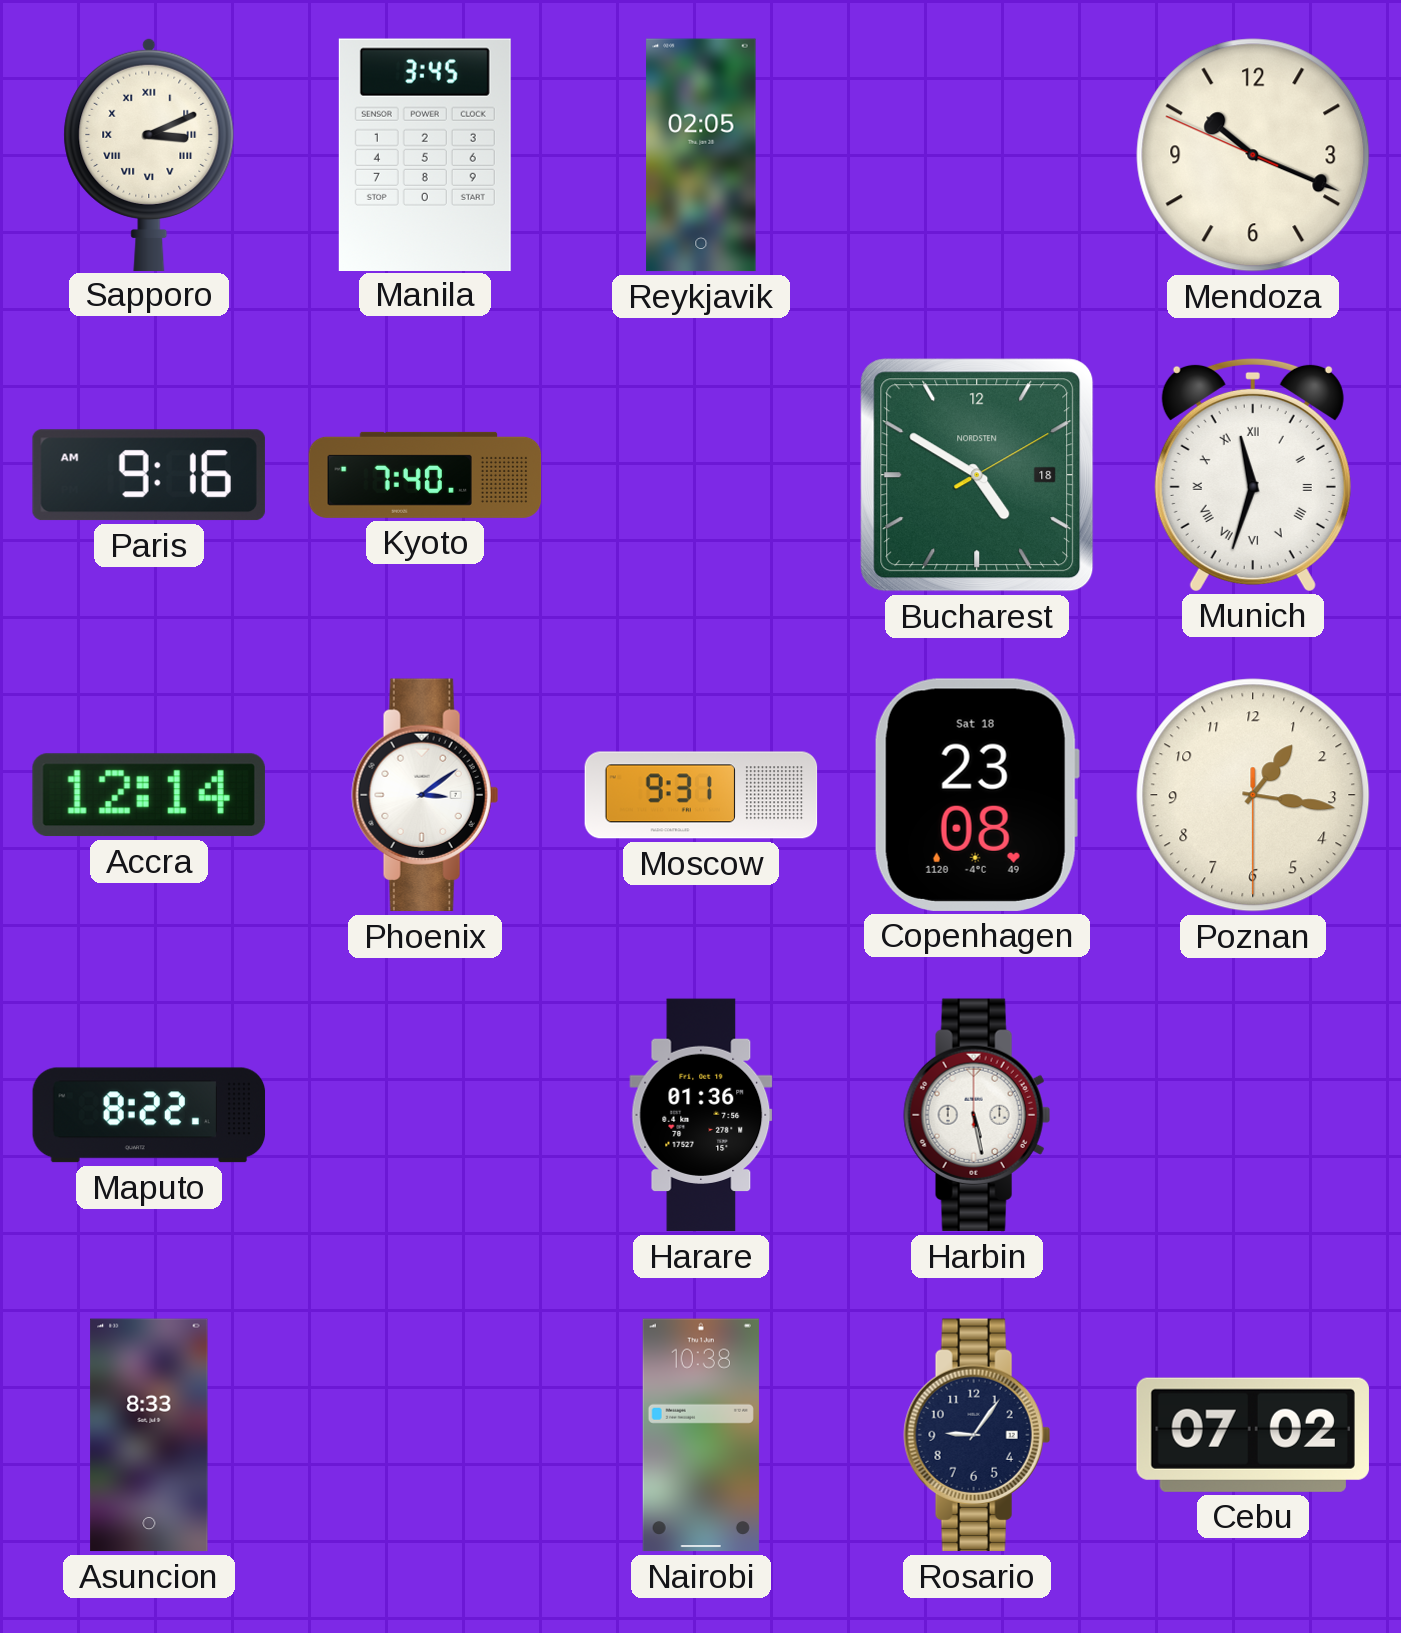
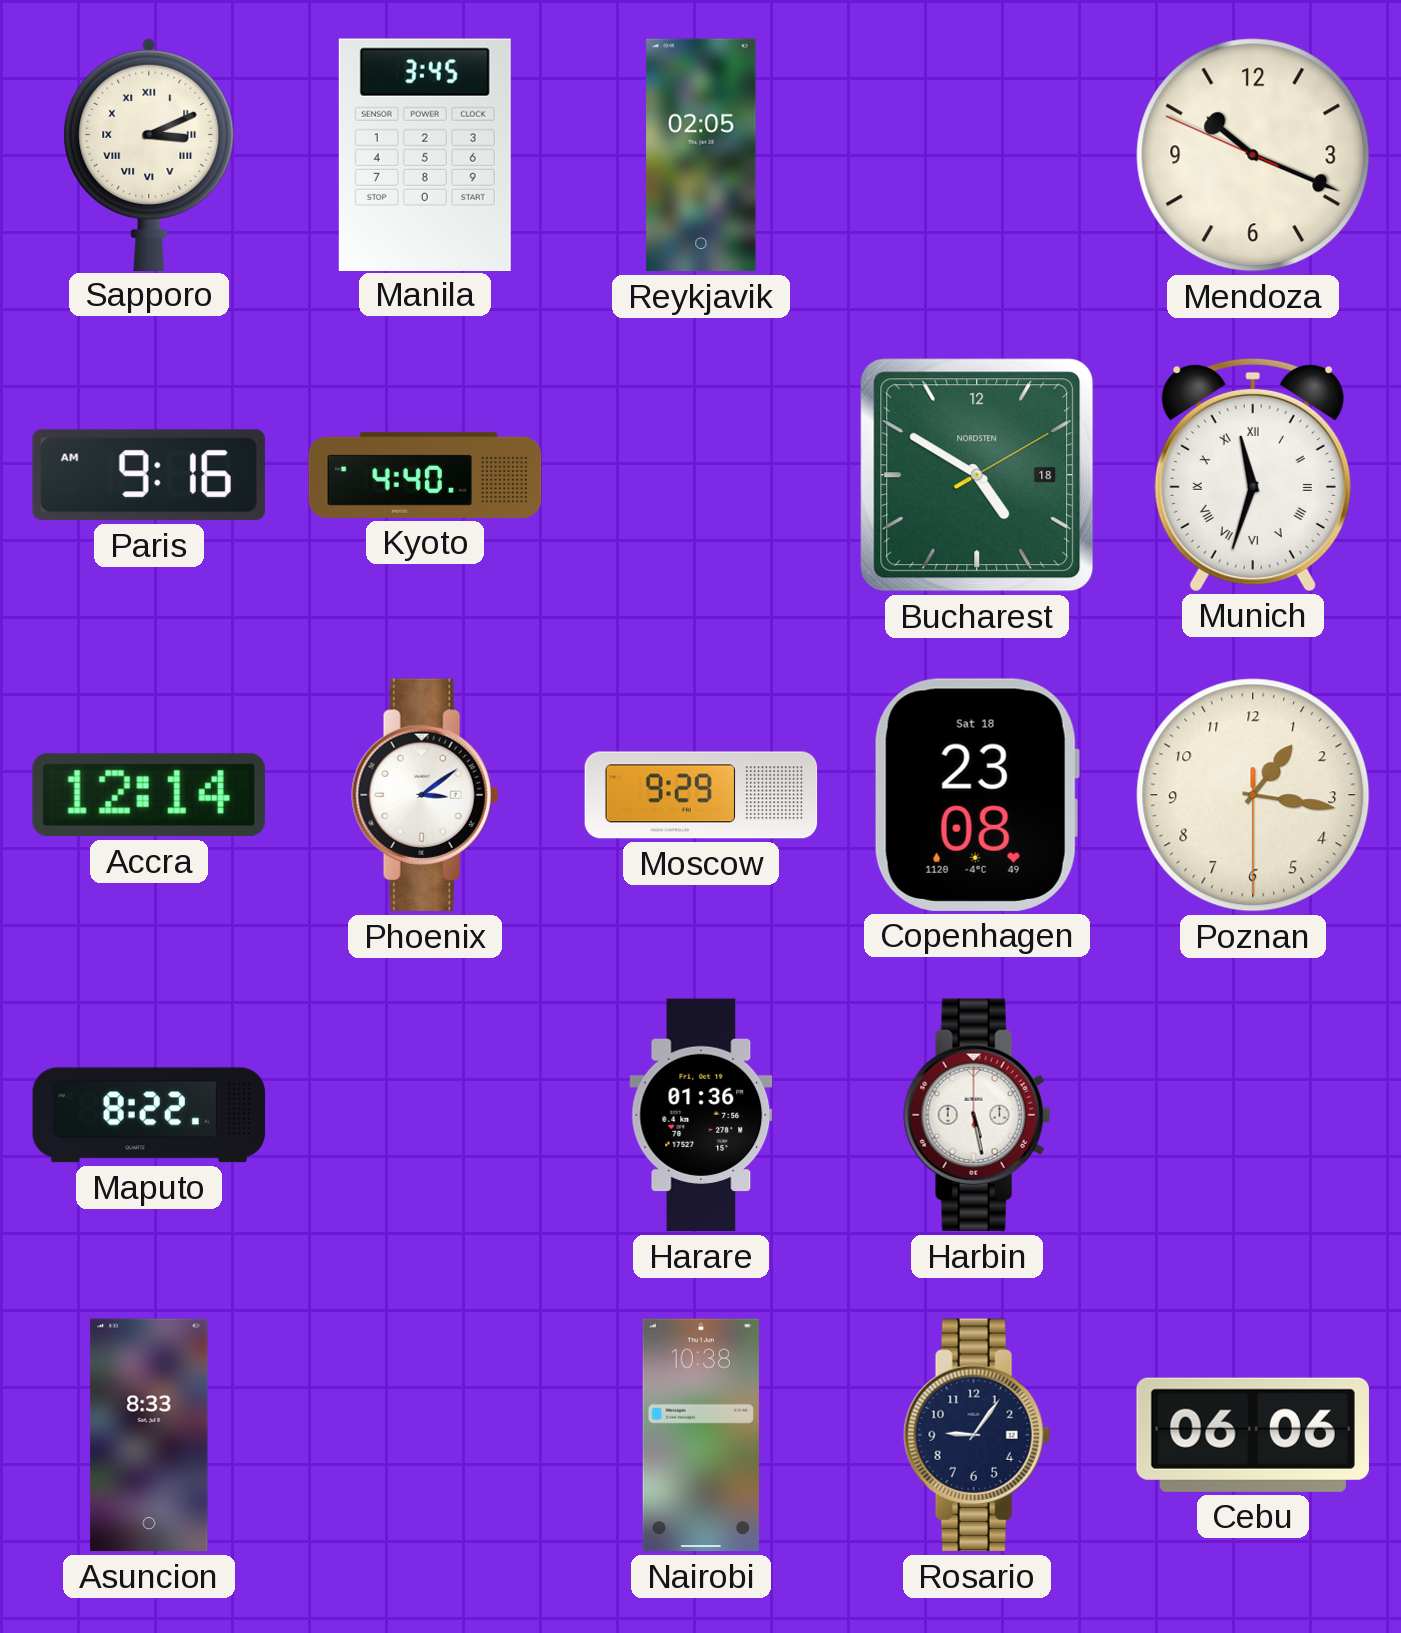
Kyoto: 7:40 -> 4:40
Moscow: 9:31 -> 9:29
Cebu: 07:02 -> 06:06
